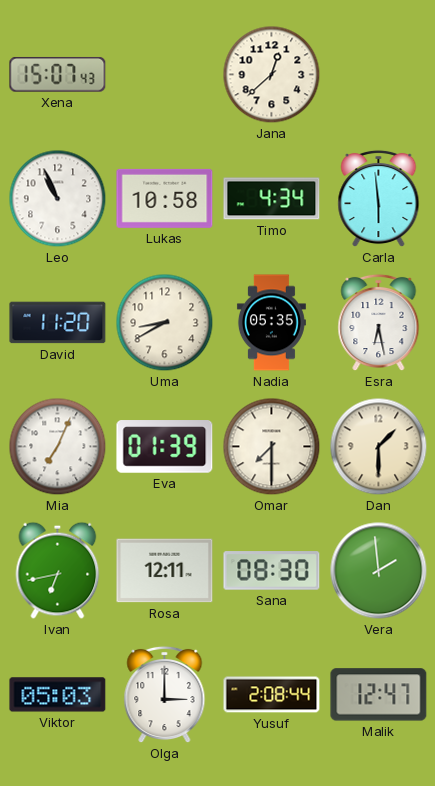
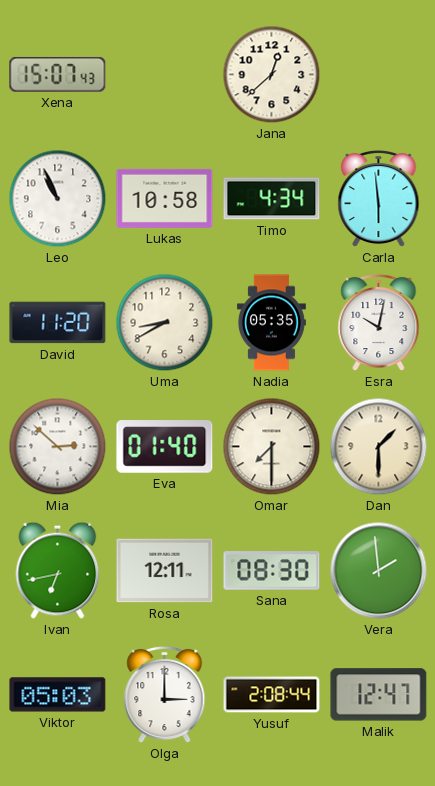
Esra: 6:28 -> 10:02
Mia: 7:04 -> 2:52
Eva: 01:39 -> 01:40
